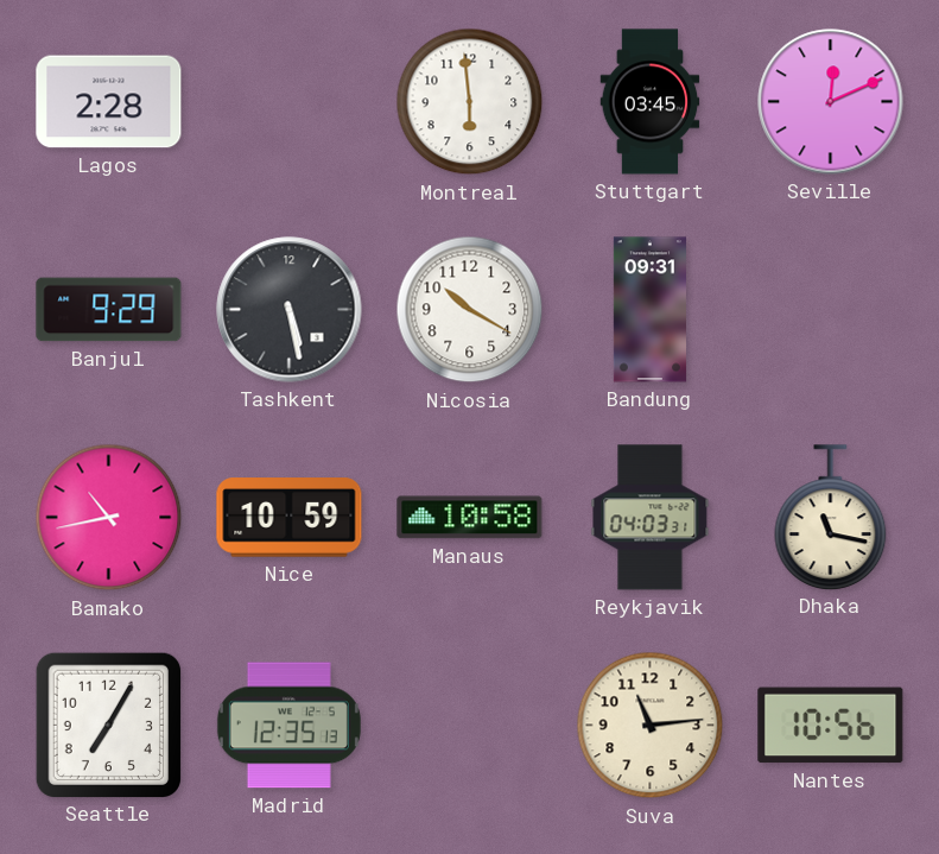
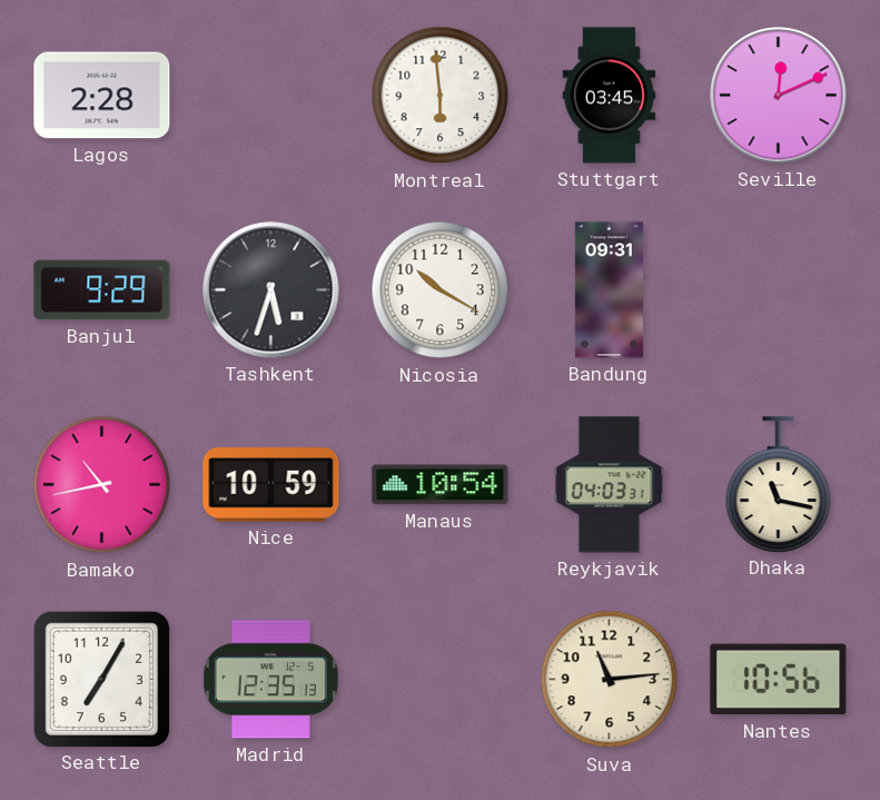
Tashkent: 5:28 -> 5:33
Manaus: 10:58 -> 10:54
